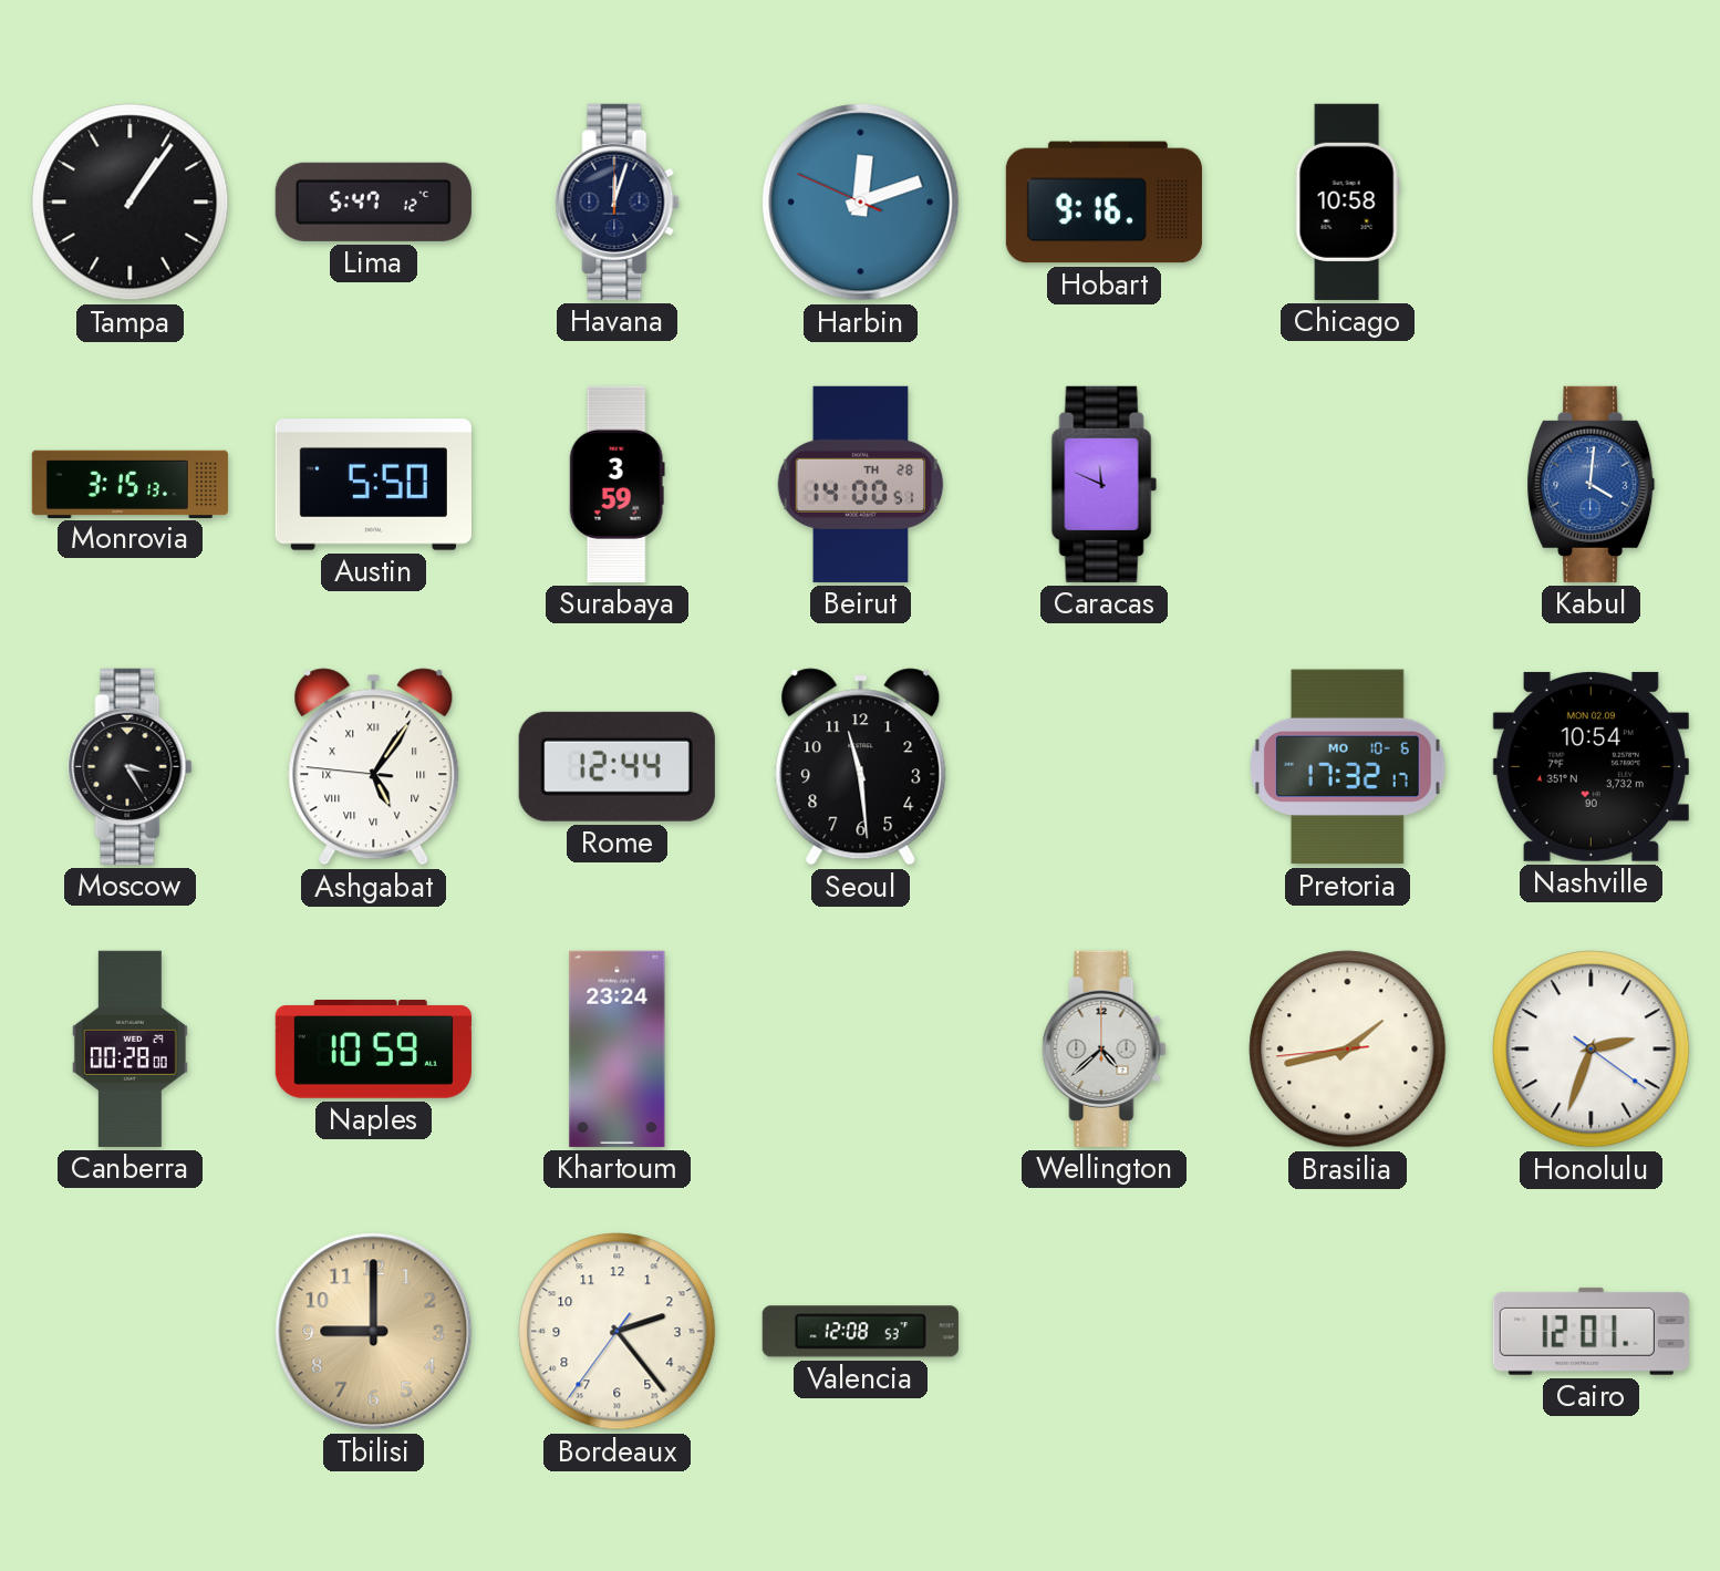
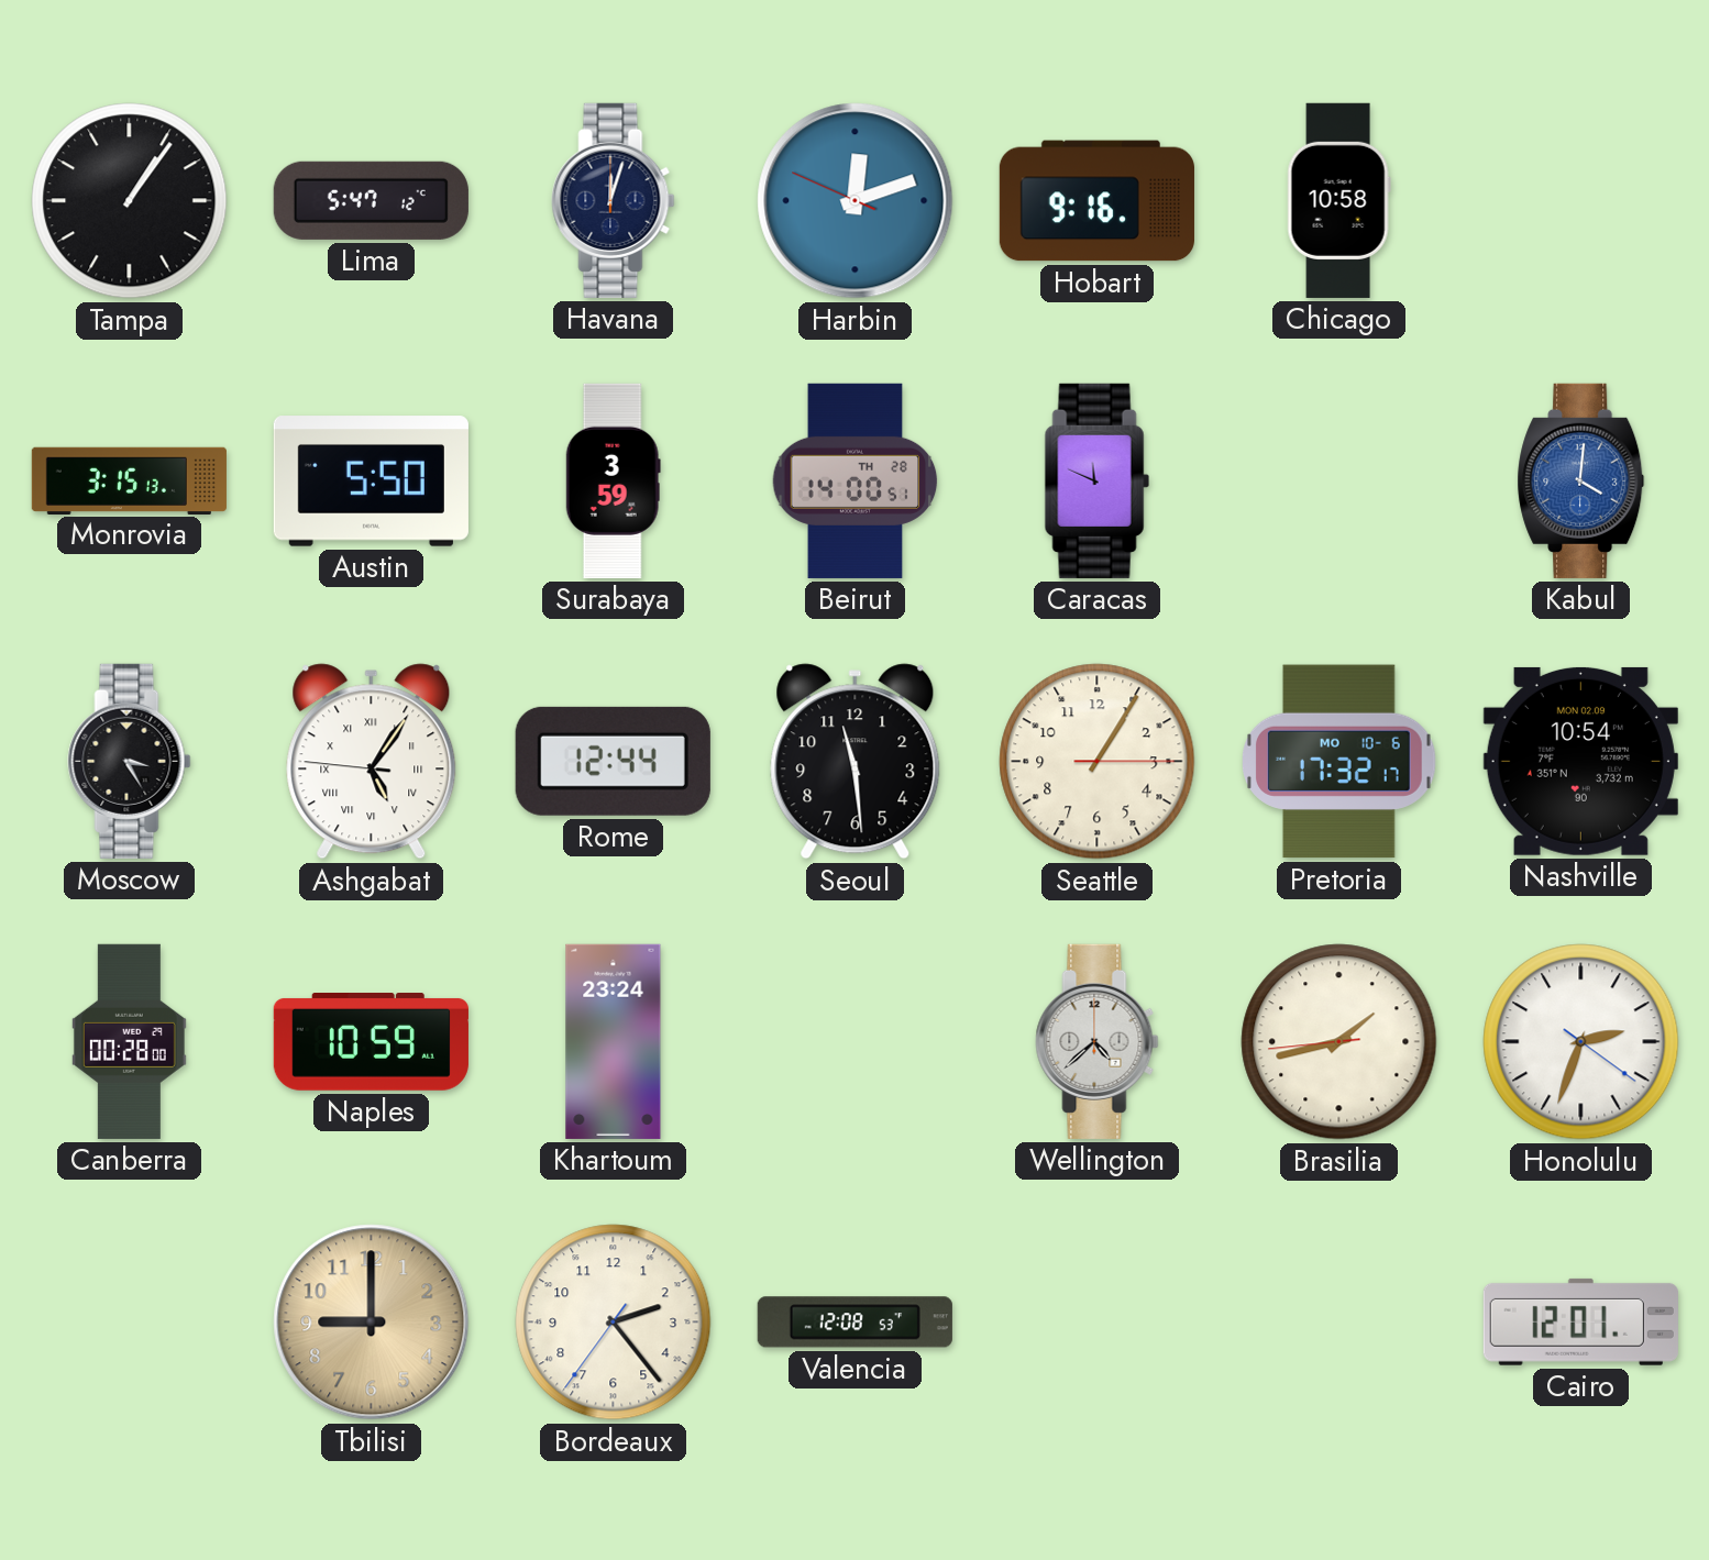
Seattle: none -> 1:05
